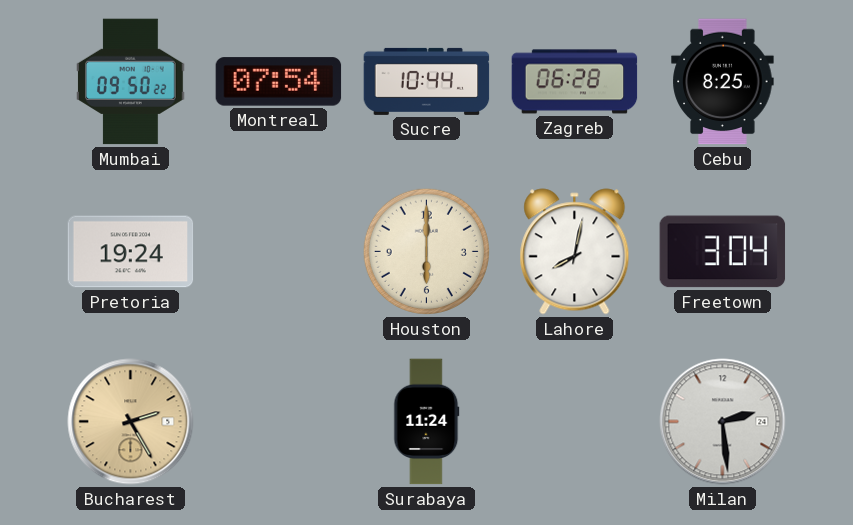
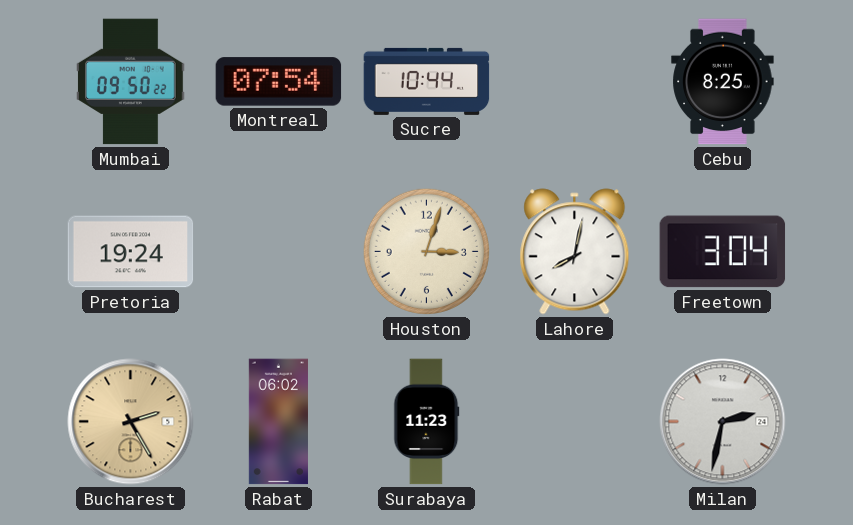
Zagreb: 06:28 -> none
Houston: 6:00 -> 3:03
Rabat: none -> 06:02
Surabaya: 11:24 -> 11:23
Milan: 2:29 -> 2:32
